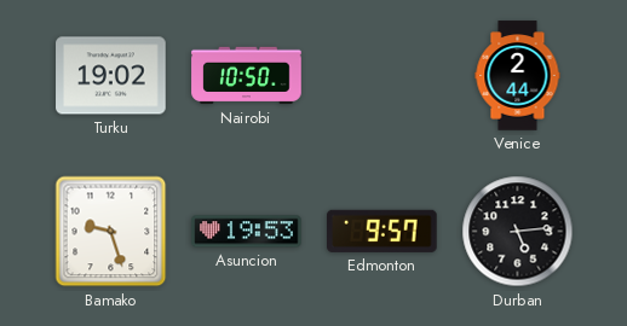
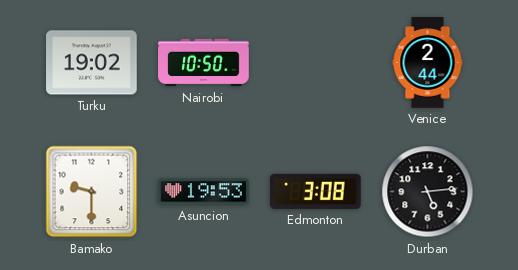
Bamako: 9:27 -> 9:30
Edmonton: 9:57 -> 3:08
